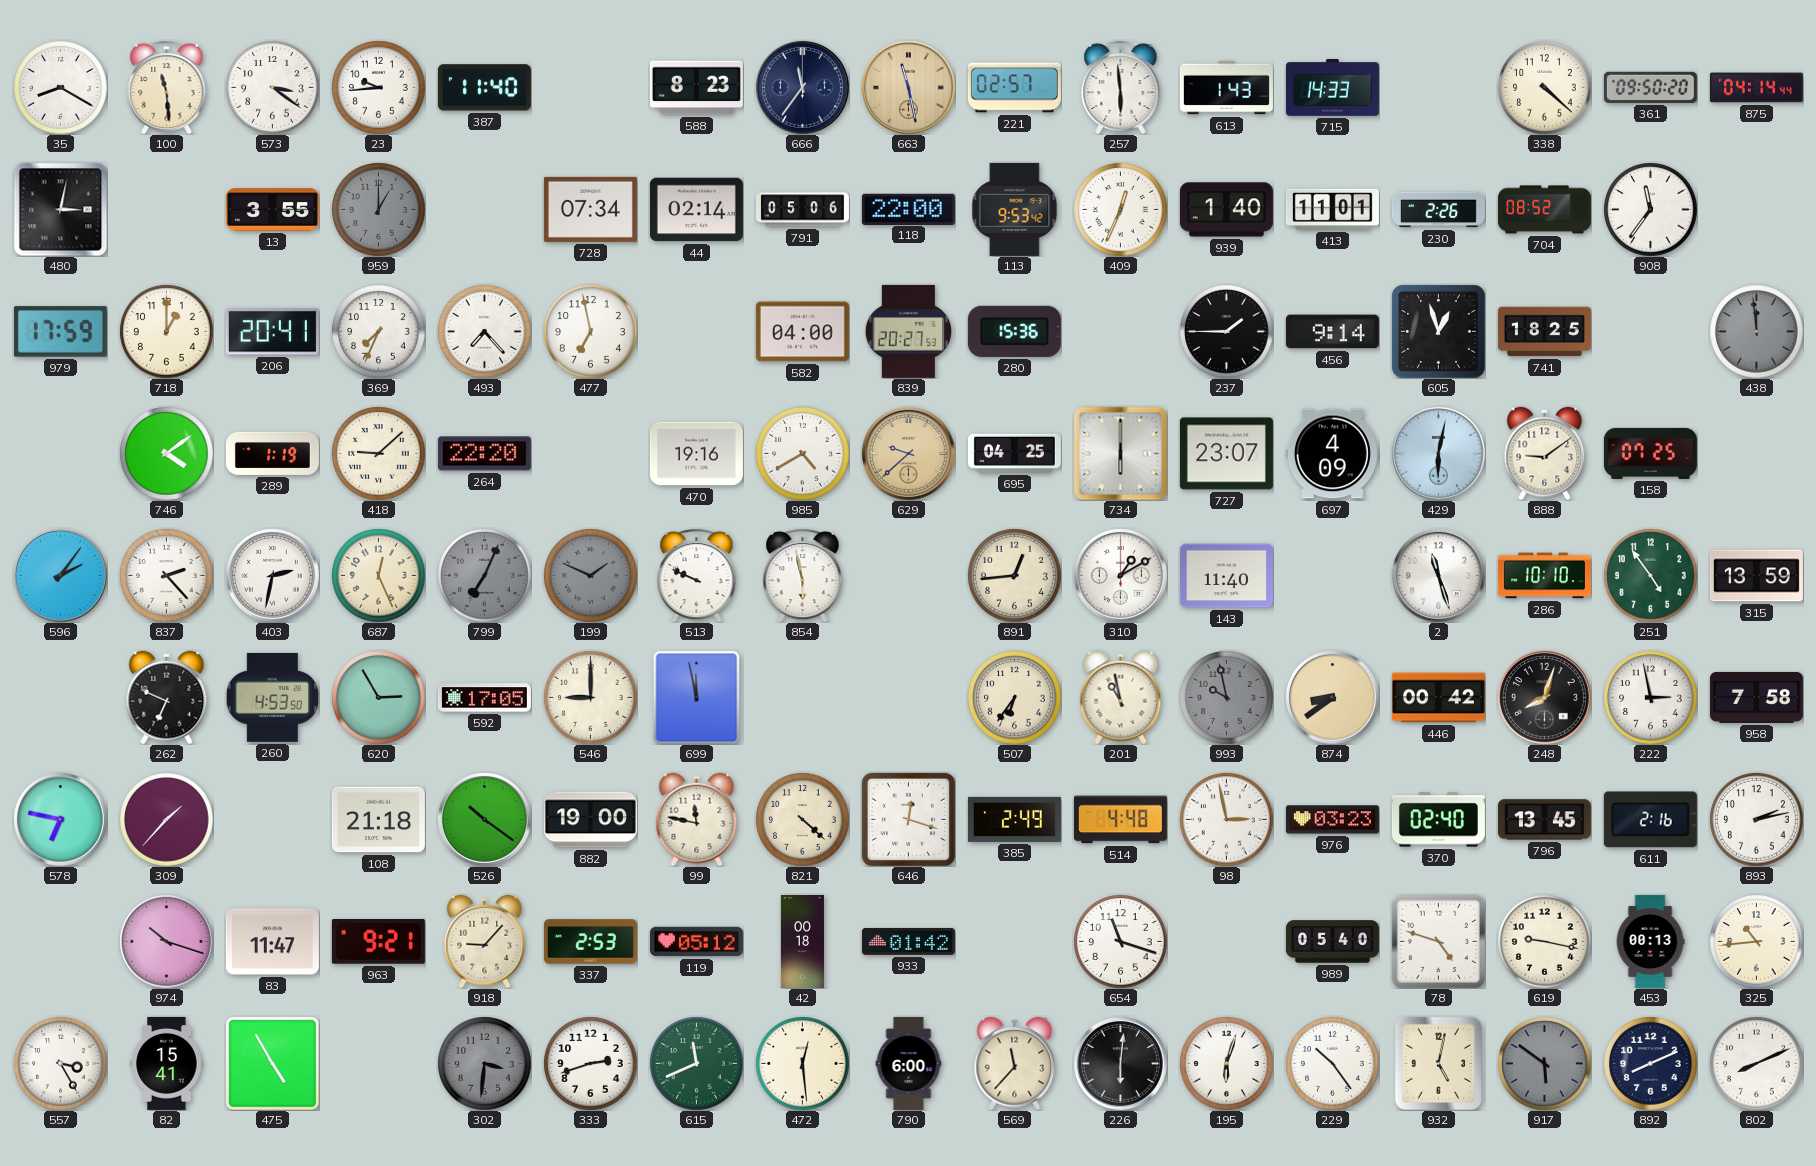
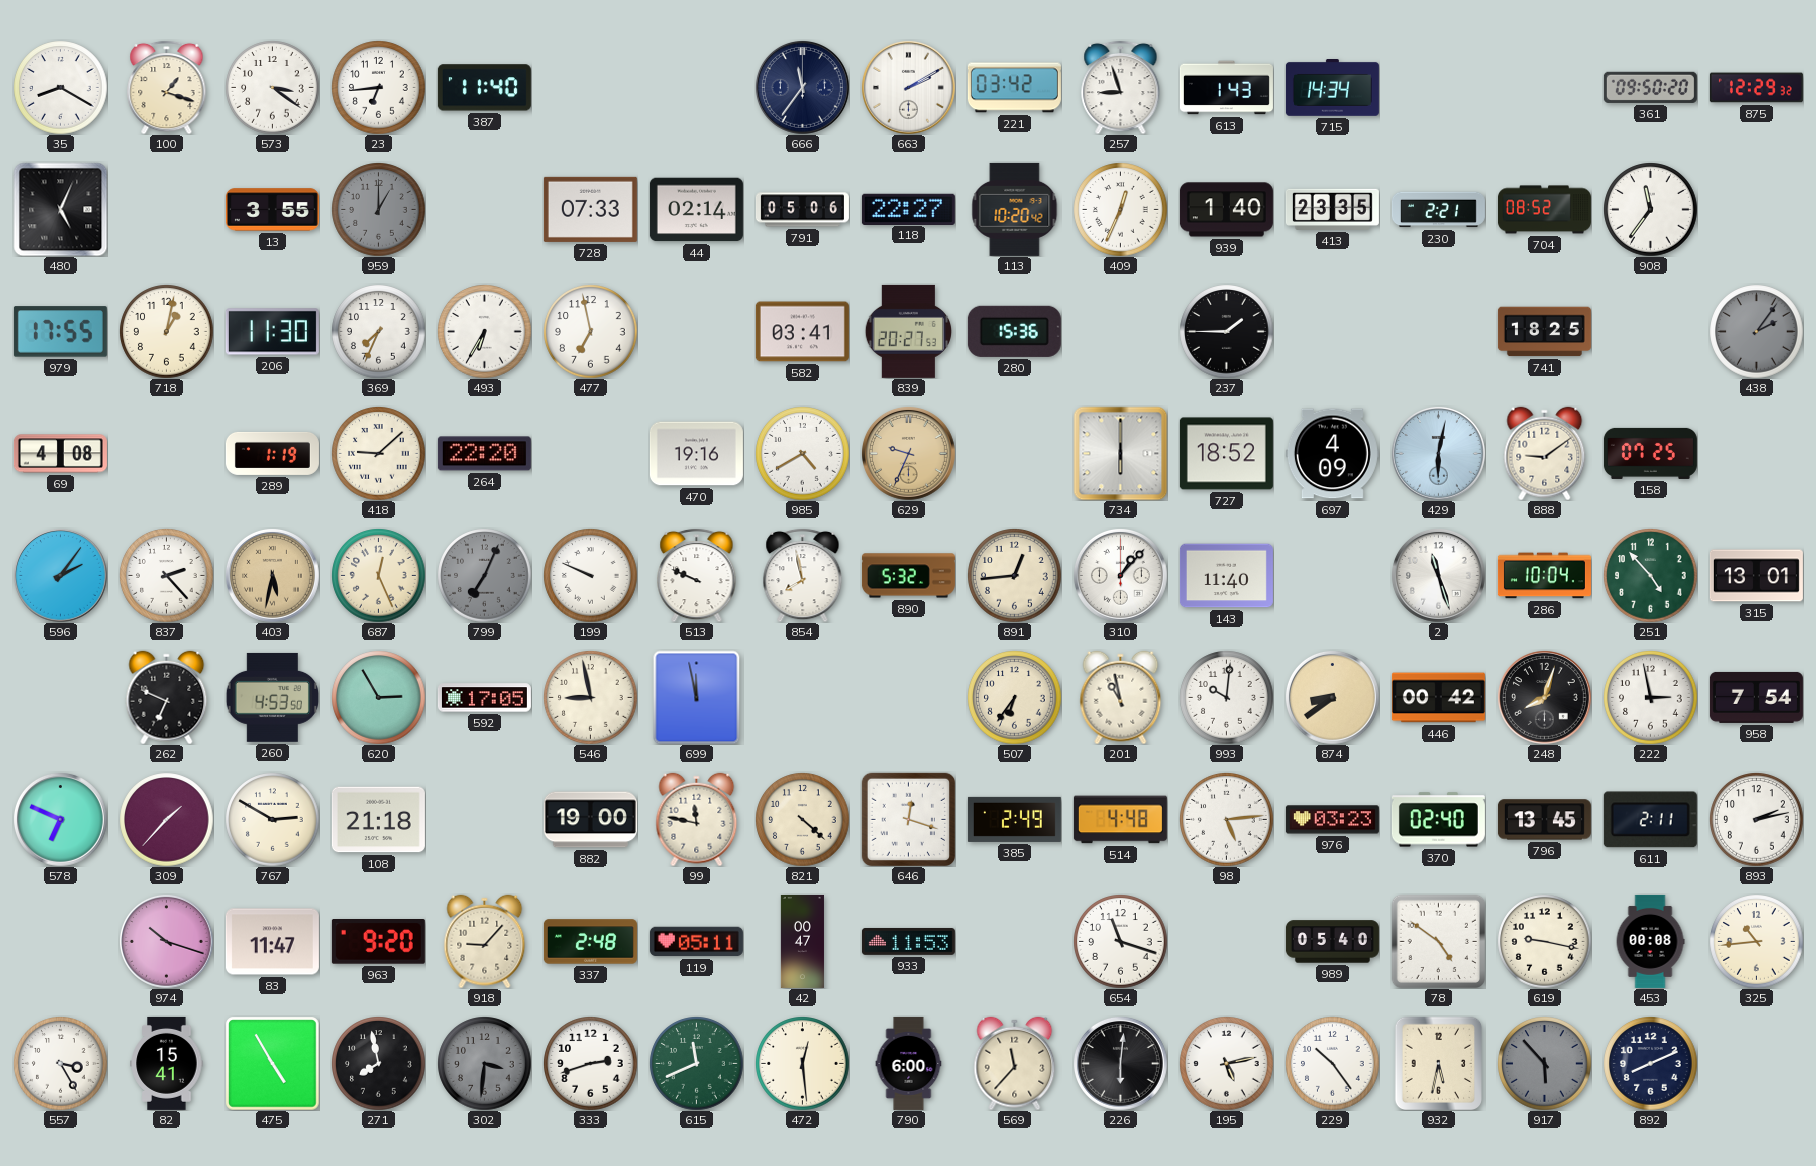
100: 11:29 -> 1:18
23: 9:44 -> 6:44
588: 8:23 -> none
663: 11:28 -> 2:10
663 dial: champagne -> white
221: 02:57 -> 03:42
257: 5:59 -> 8:57
715: 14:33 -> 14:34
338: 4:22 -> none
875: 04:14 -> 12:29
480: 3:02 -> 5:04
728: 07:34 -> 07:33
118: 22:00 -> 22:27
113: 9:53 -> 10:20
413: 11:01 -> 23:35
230: 2:26 -> 2:21
979: 17:59 -> 17:55
718: 1:00 -> 1:02
206: 20:41 -> 11:30
493: 7:23 -> 6:35
582: 04:00 -> 03:41
456: 9:14 -> none
605: 12:57 -> none
438: 11:59 -> 2:06
69: none -> 4:08
746: 4:09 -> none
629: 9:38 -> 9:34
695: 04:25 -> none
727: 23:07 -> 18:52
403: 2:32 -> 5:32
403 dial: white -> champagne
199: 1:49 -> 9:49
199 dial: grey -> white
854: 5:58 -> 7:58
890: none -> 5:32
310: 1:10 -> 1:07
286: 10:10 -> 10:04
251: 4:54 -> 4:53
315: 13:59 -> 13:01
546: 9:00 -> 8:58
993: 9:58 -> 10:01
993 dial: grey -> white
958: 7:58 -> 7:54
578: 6:47 -> 6:49
767: none -> 2:50
526: 10:21 -> none
98: 2:58 -> 5:14
611: 2:16 -> 2:11
963: 9:21 -> 9:20
337: 2:53 -> 2:48
119: 05:12 -> 05:11
42: 00:18 -> 00:47
933: 01:42 -> 11:53
78: 4:48 -> 4:51
453: 00:13 -> 00:08
271: none -> 7:58
195: 6:03 -> 5:13
932: 5:02 -> 5:32
917: 5:51 -> 5:53
802: 8:11 -> none
